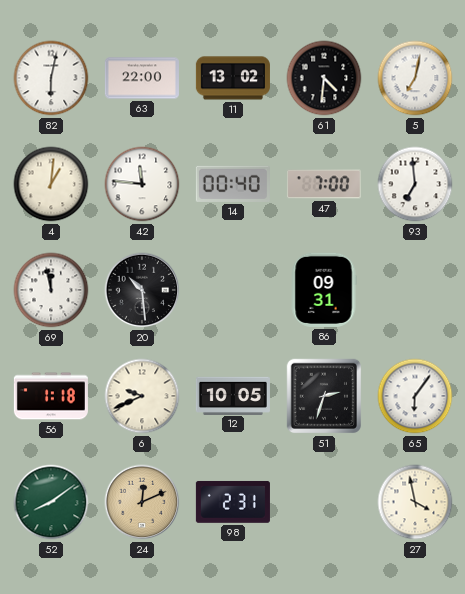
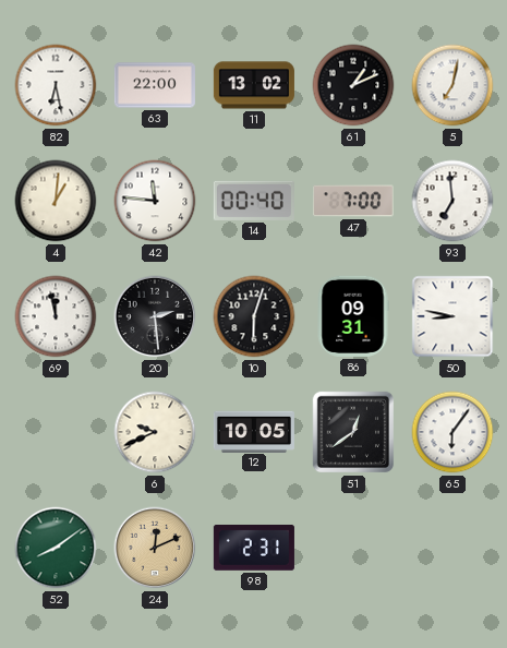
82: 6:02 -> 6:28
61: 4:31 -> 1:11
20: 10:29 -> 2:29
10: none -> 6:03
50: none -> 8:47
56: 1:18 -> none
51: 2:33 -> 12:39
27: 3:58 -> none
